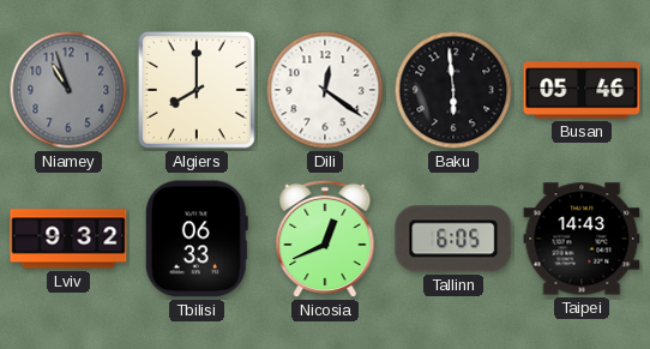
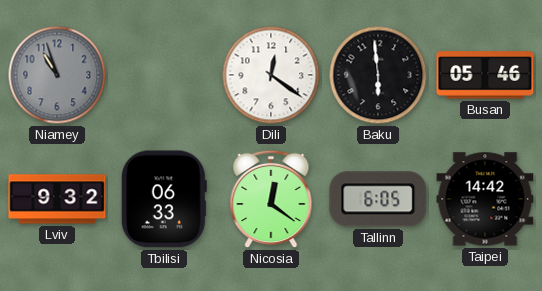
Algiers: 8:00 -> none
Nicosia: 12:41 -> 12:21
Taipei: 14:43 -> 14:42
